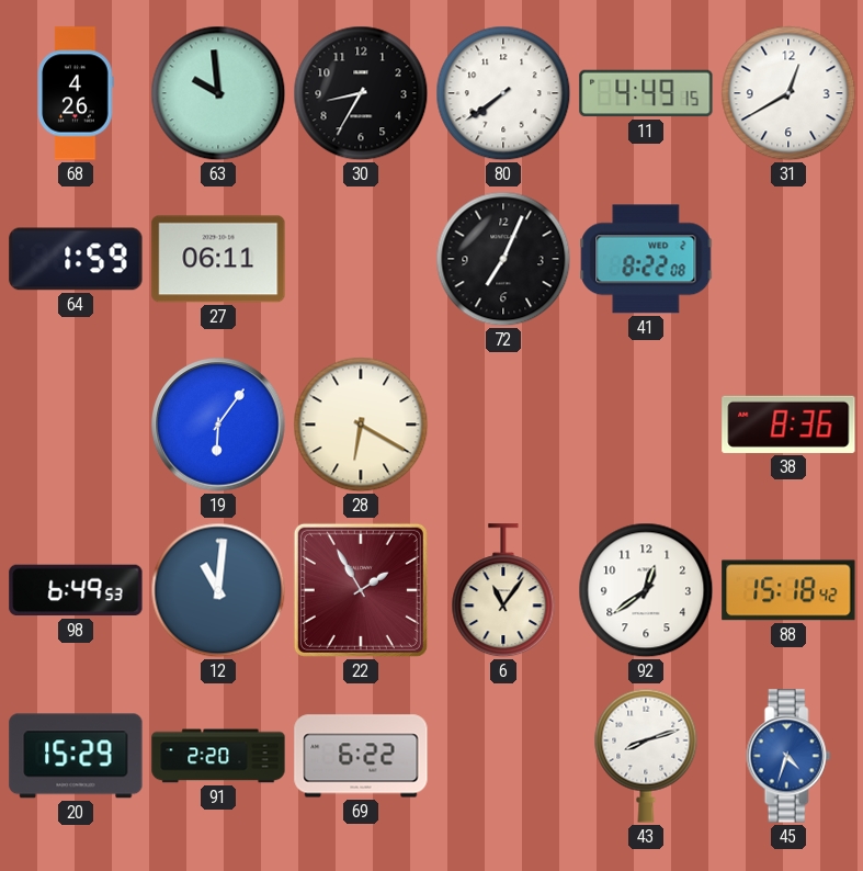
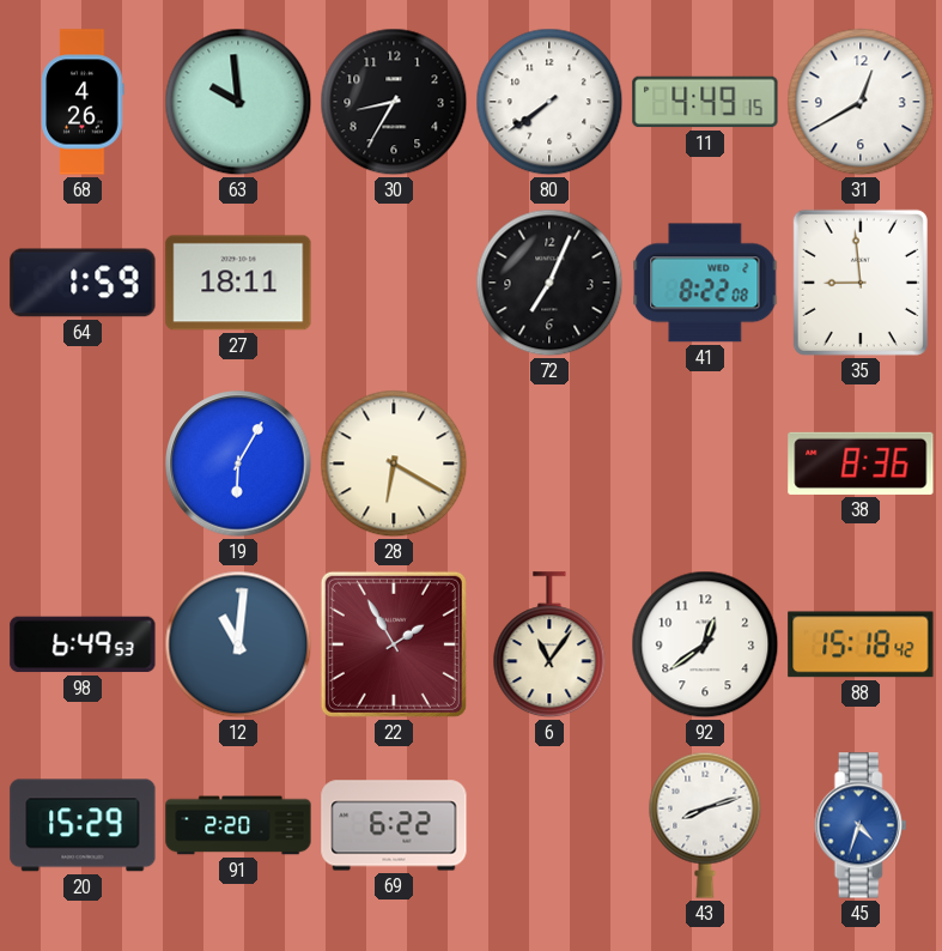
27: 06:11 -> 18:11
35: none -> 8:59
19: 6:06 -> 6:05
